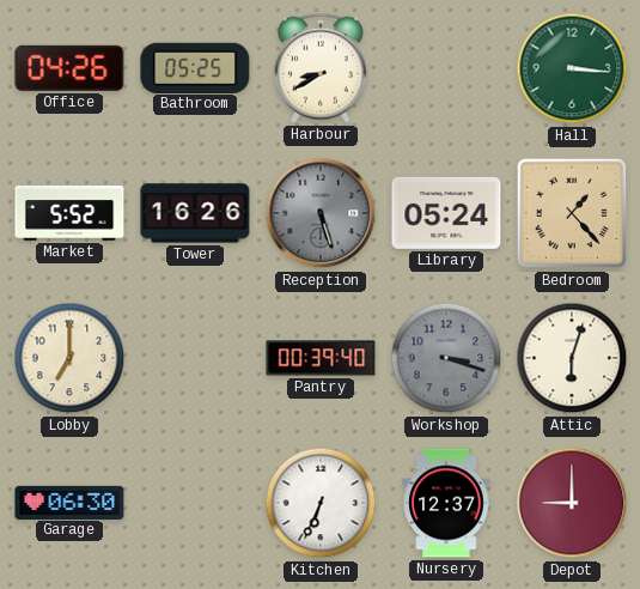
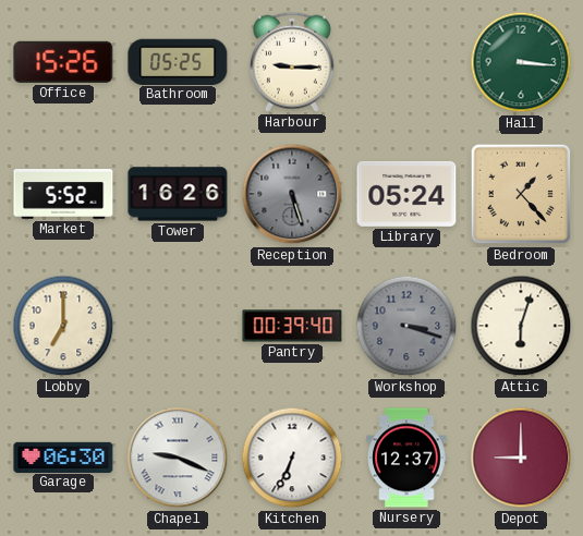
Office: 04:26 -> 15:26
Harbour: 8:40 -> 9:15
Chapel: none -> 9:19
